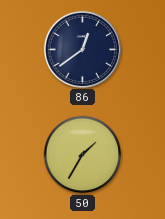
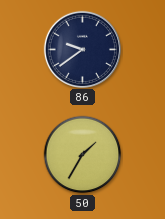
86: 12:39 -> 9:39
